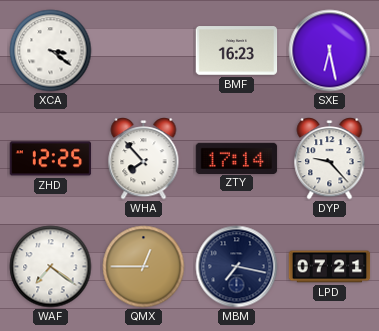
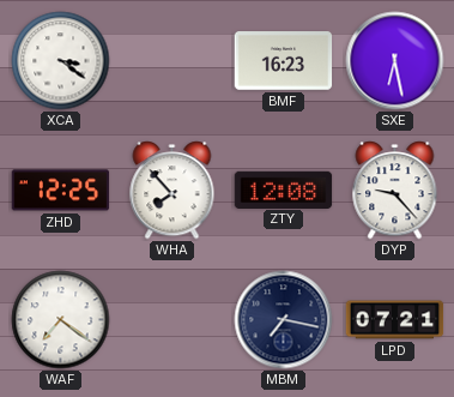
ZTY: 17:14 -> 12:08
QMX: 12:45 -> none
